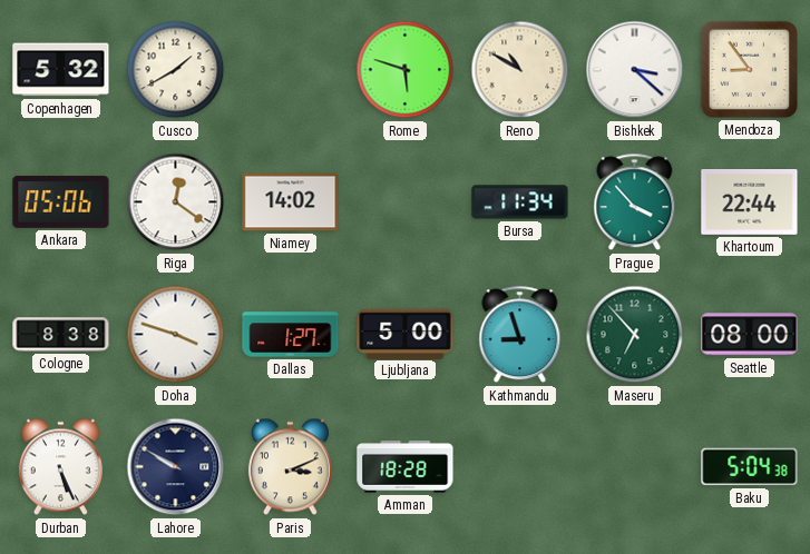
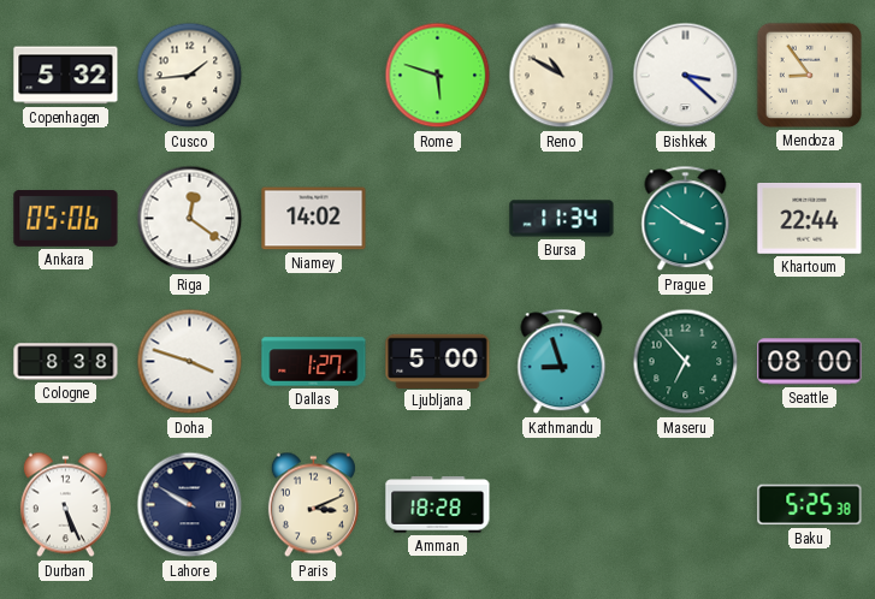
Cusco: 1:40 -> 1:44
Prague: 3:53 -> 3:51
Baku: 5:04 -> 5:25
